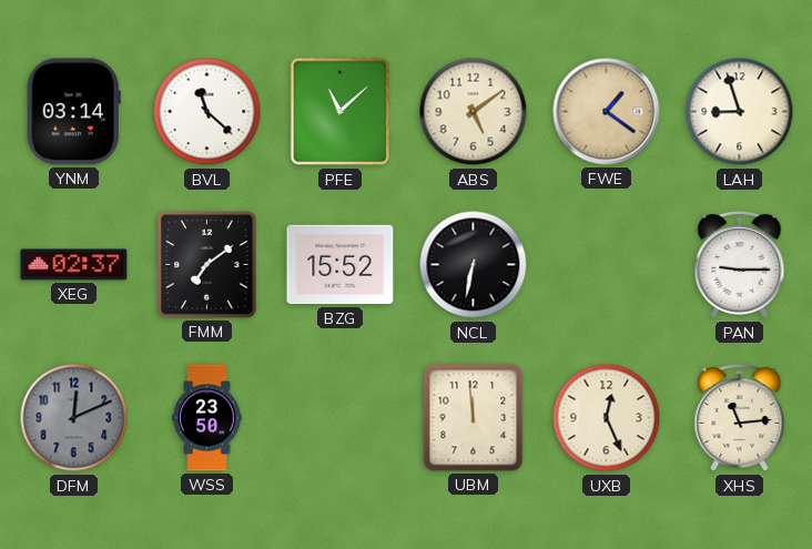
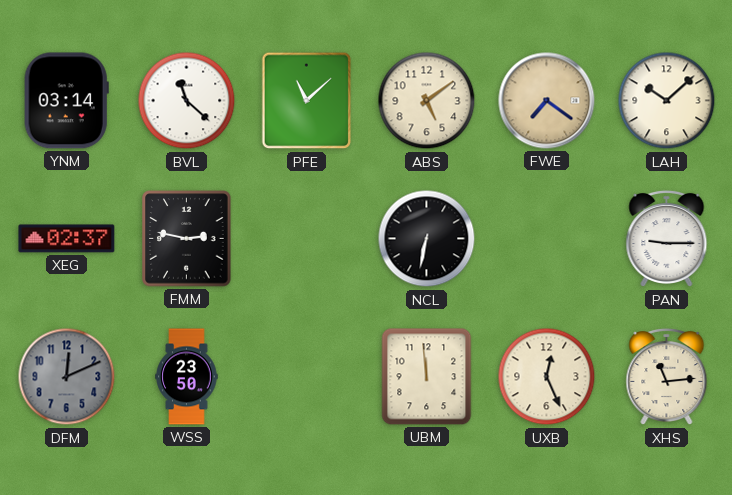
FWE: 1:21 -> 7:21
LAH: 8:57 -> 10:08
FMM: 7:09 -> 2:47
BZG: 15:52 -> none
